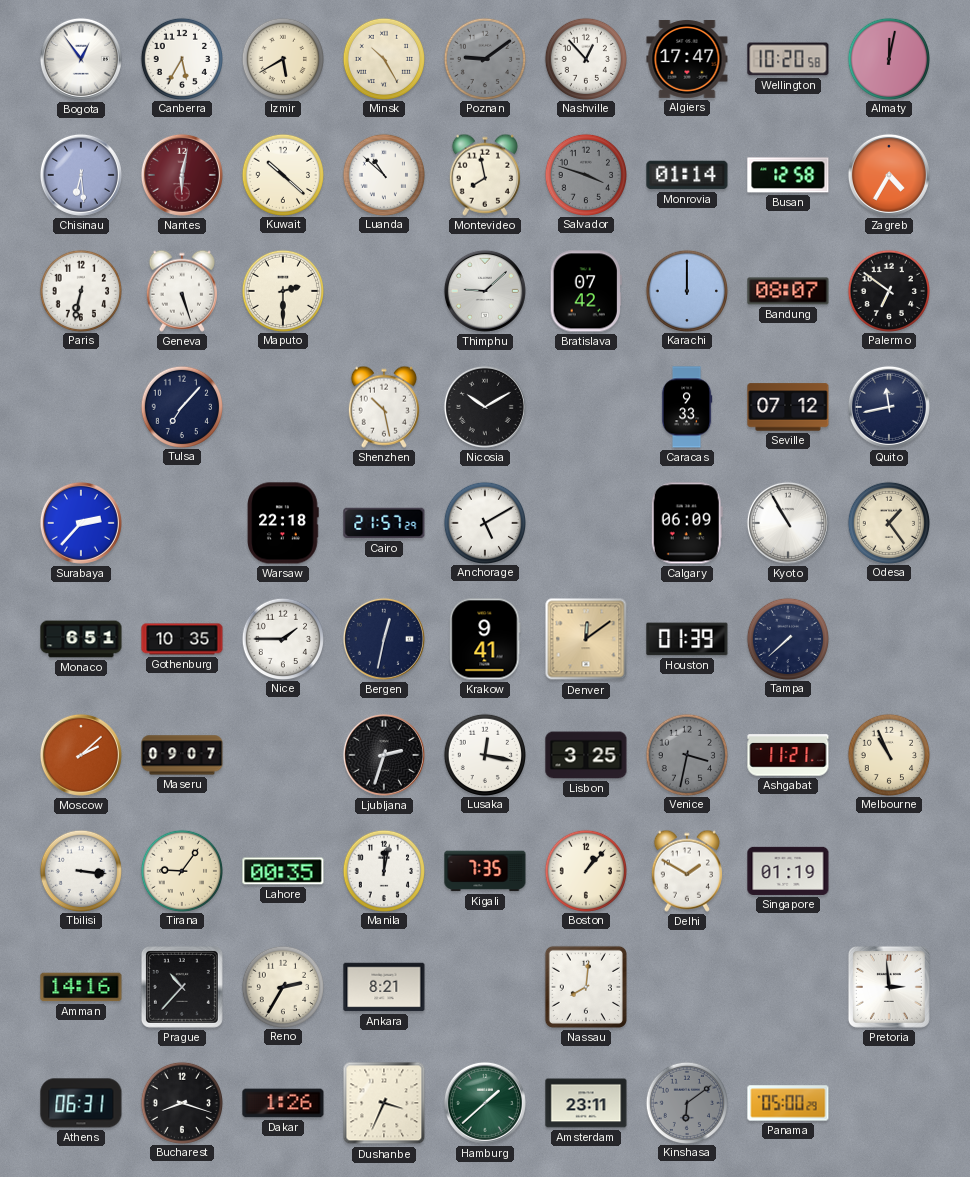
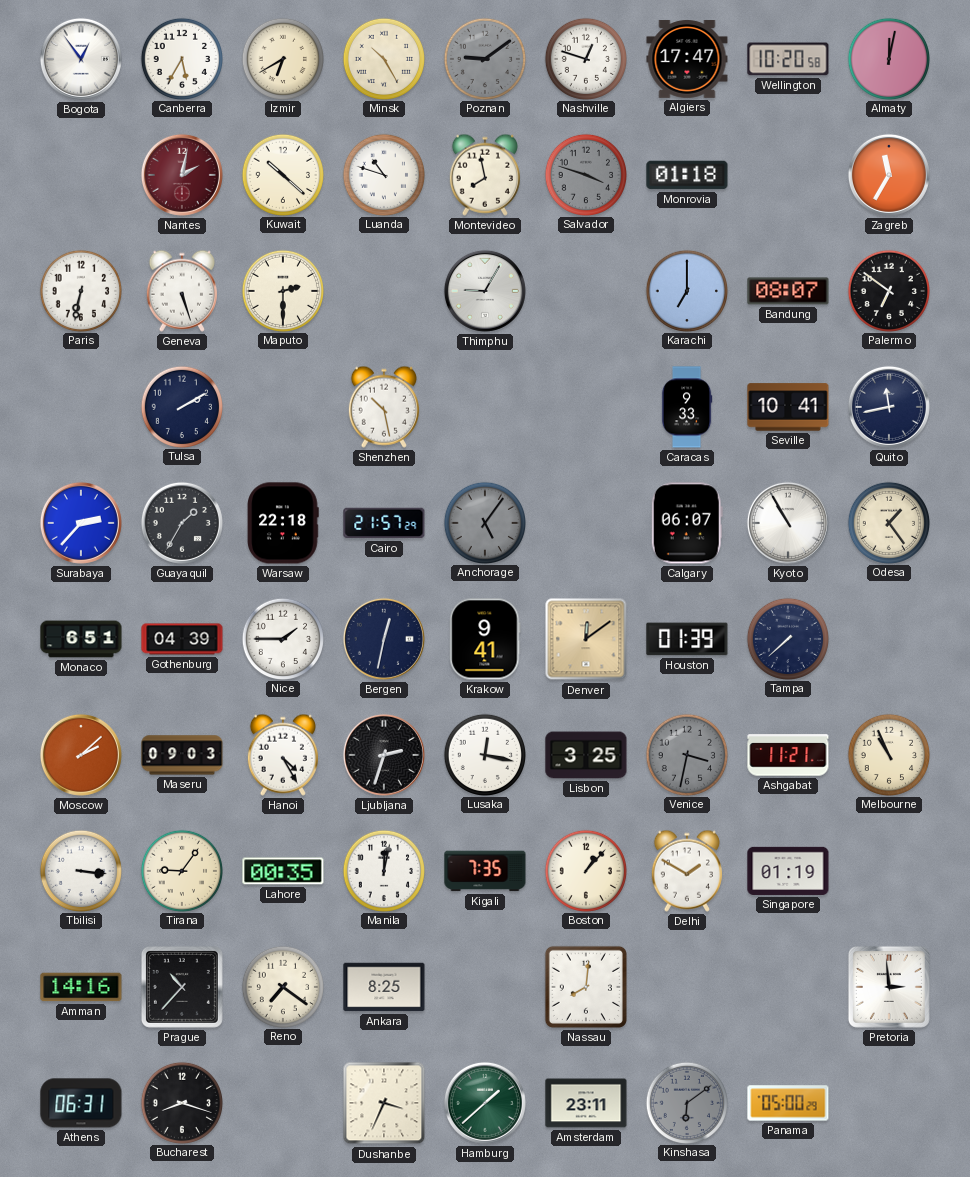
Izmir: 5:40 -> 6:40
Nashville: 12:53 -> 12:48
Chisinau: 6:29 -> none
Nantes: 6:02 -> 2:02
Luanda: 10:52 -> 10:48
Monrovia: 01:14 -> 01:18
Busan: 12:58 -> none
Zagreb: 4:35 -> 11:35
Thimphu: 9:08 -> 9:05
Bratislava: 07:42 -> none
Karachi: 12:00 -> 7:00
Tulsa: 7:07 -> 2:10
Nicosia: 10:10 -> none
Seville: 07:12 -> 10:41
Guayaquil: none -> 1:35
Anchorage: 5:10 -> 5:06
Anchorage dial: white -> grey
Calgary: 06:09 -> 06:07
Gothenburg: 10:35 -> 04:39
Maseru: 09:07 -> 09:03
Hanoi: none -> 4:25
Reno: 2:35 -> 7:21
Ankara: 8:21 -> 8:25
Dakar: 1:26 -> none
